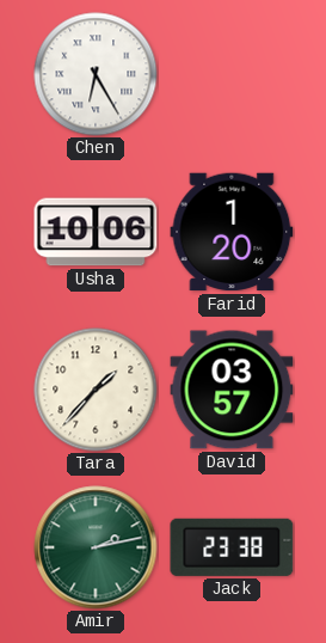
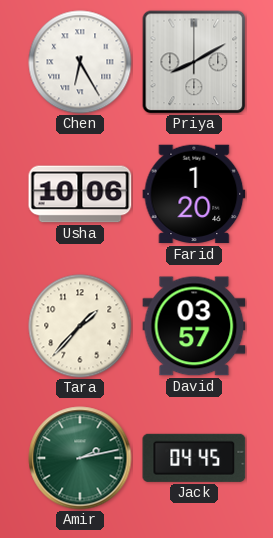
Priya: none -> 8:10
Jack: 23:38 -> 04:45
